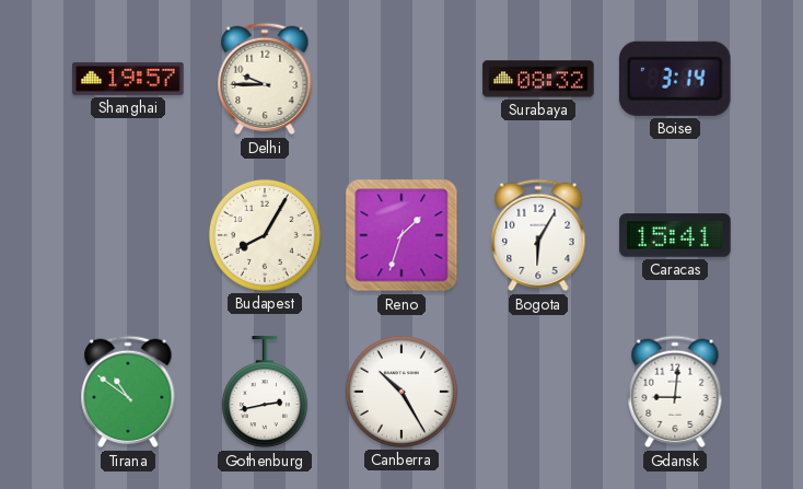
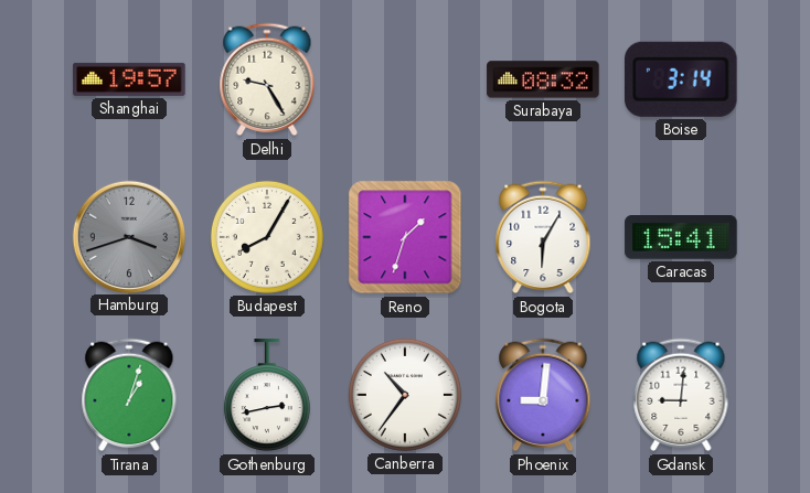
Delhi: 9:45 -> 9:25
Hamburg: none -> 3:42
Tirana: 10:51 -> 1:03
Canberra: 10:25 -> 10:36
Phoenix: none -> 9:01
